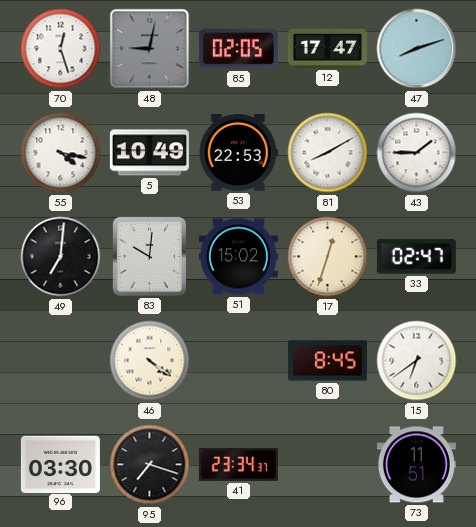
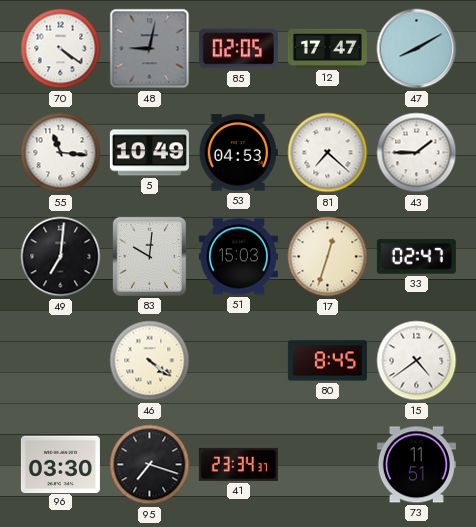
70: 12:27 -> 4:21
47: 8:12 -> 8:10
55: 4:17 -> 11:16
53: 22:53 -> 04:53
81: 8:10 -> 7:22
51: 15:02 -> 15:03
15: 6:39 -> 4:39
